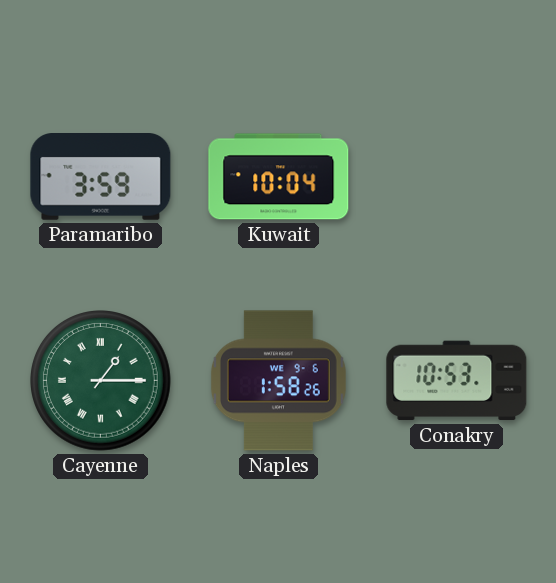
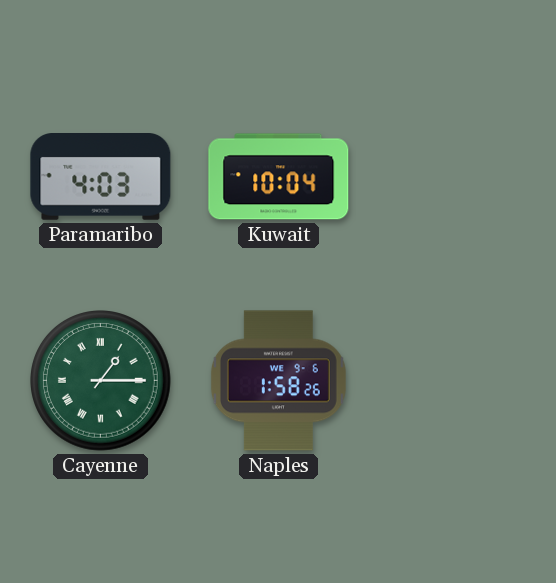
Paramaribo: 3:59 -> 4:03
Conakry: 10:53 -> none
